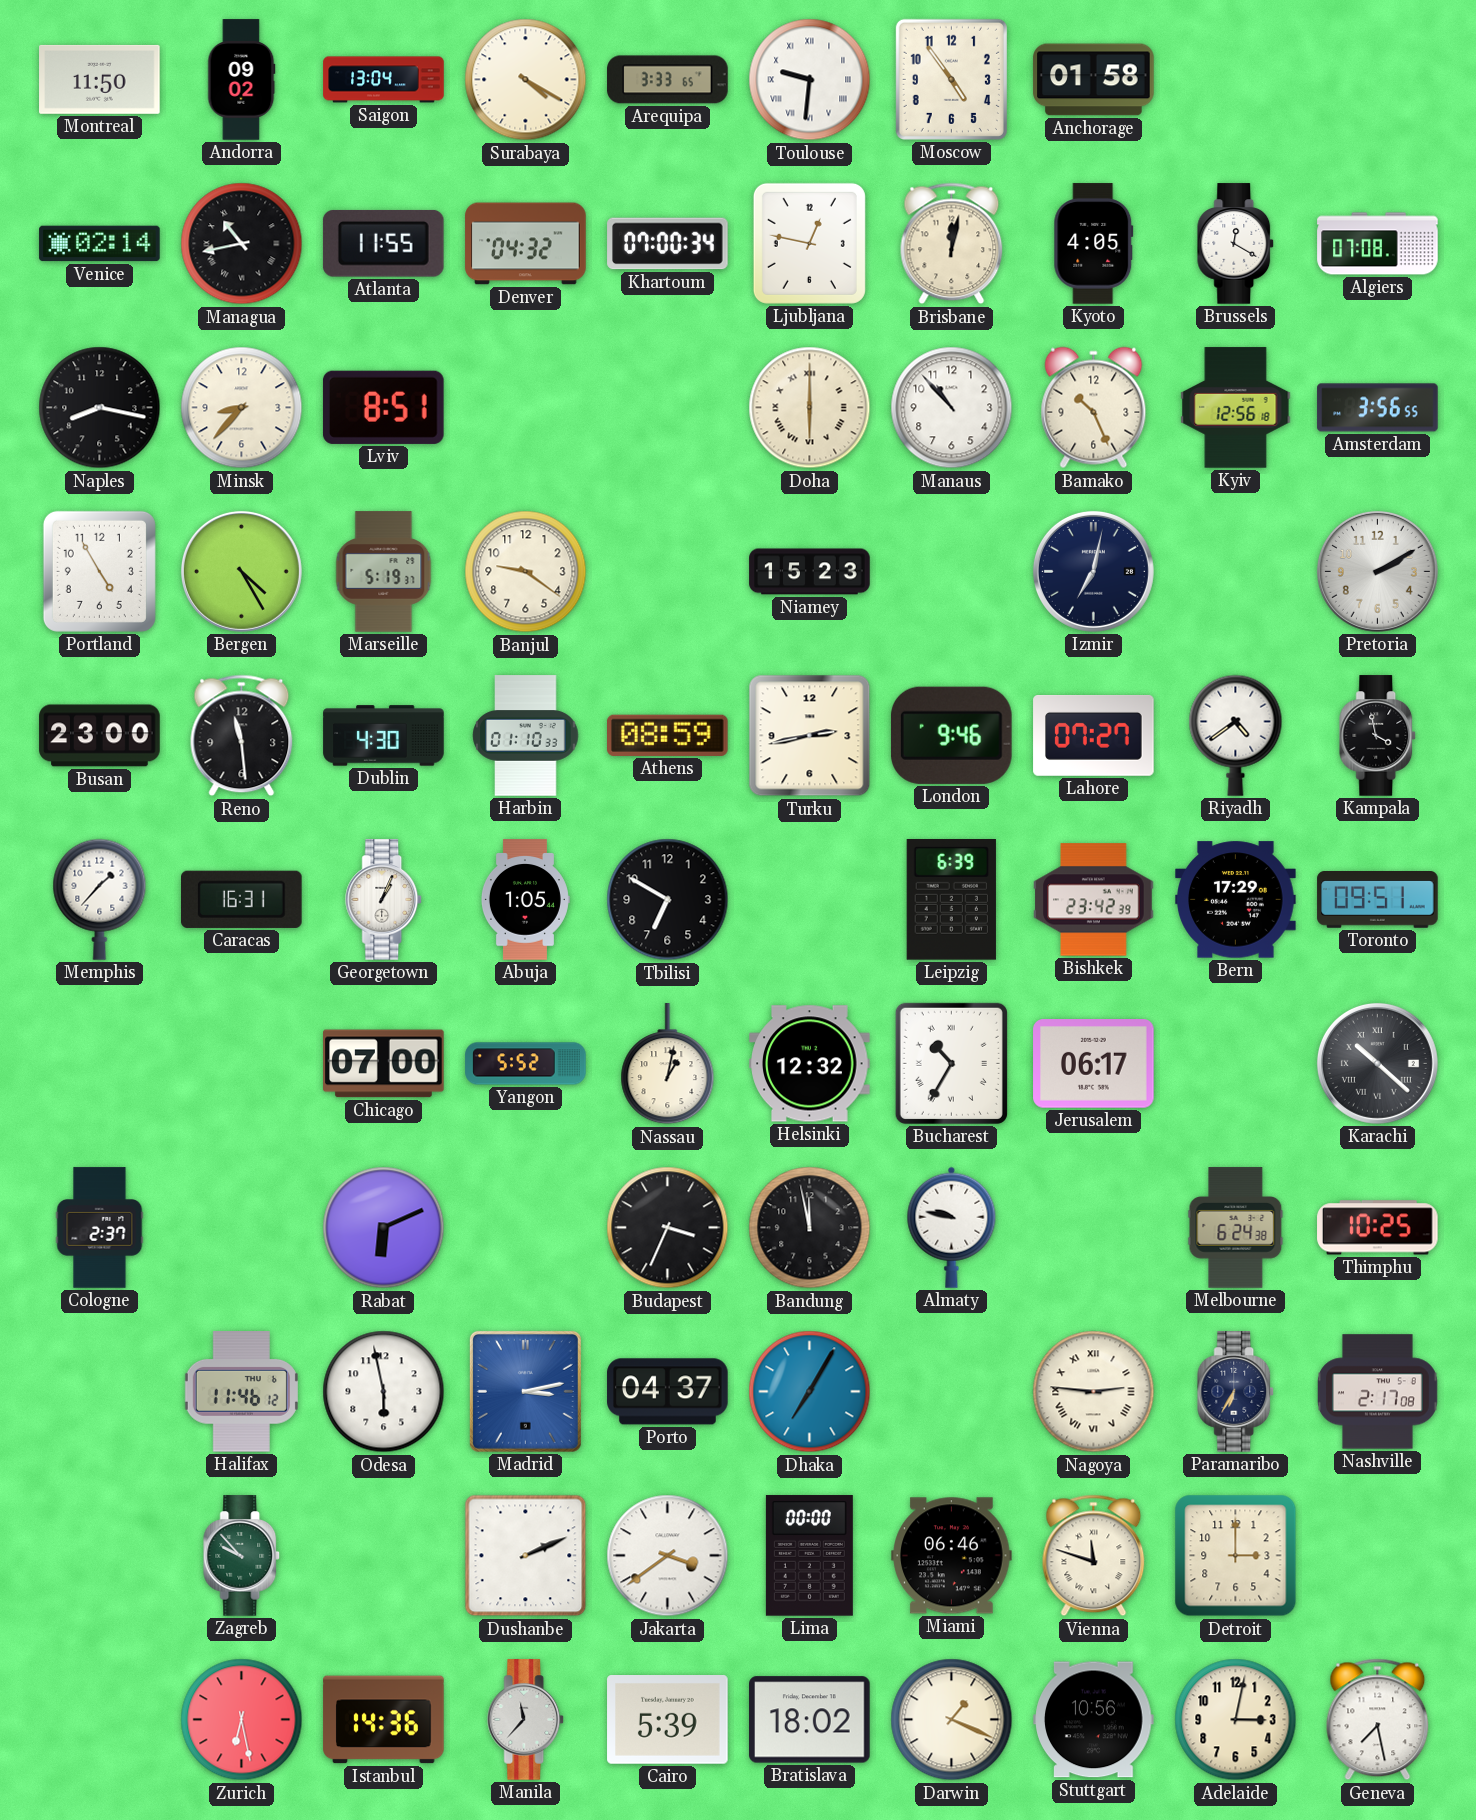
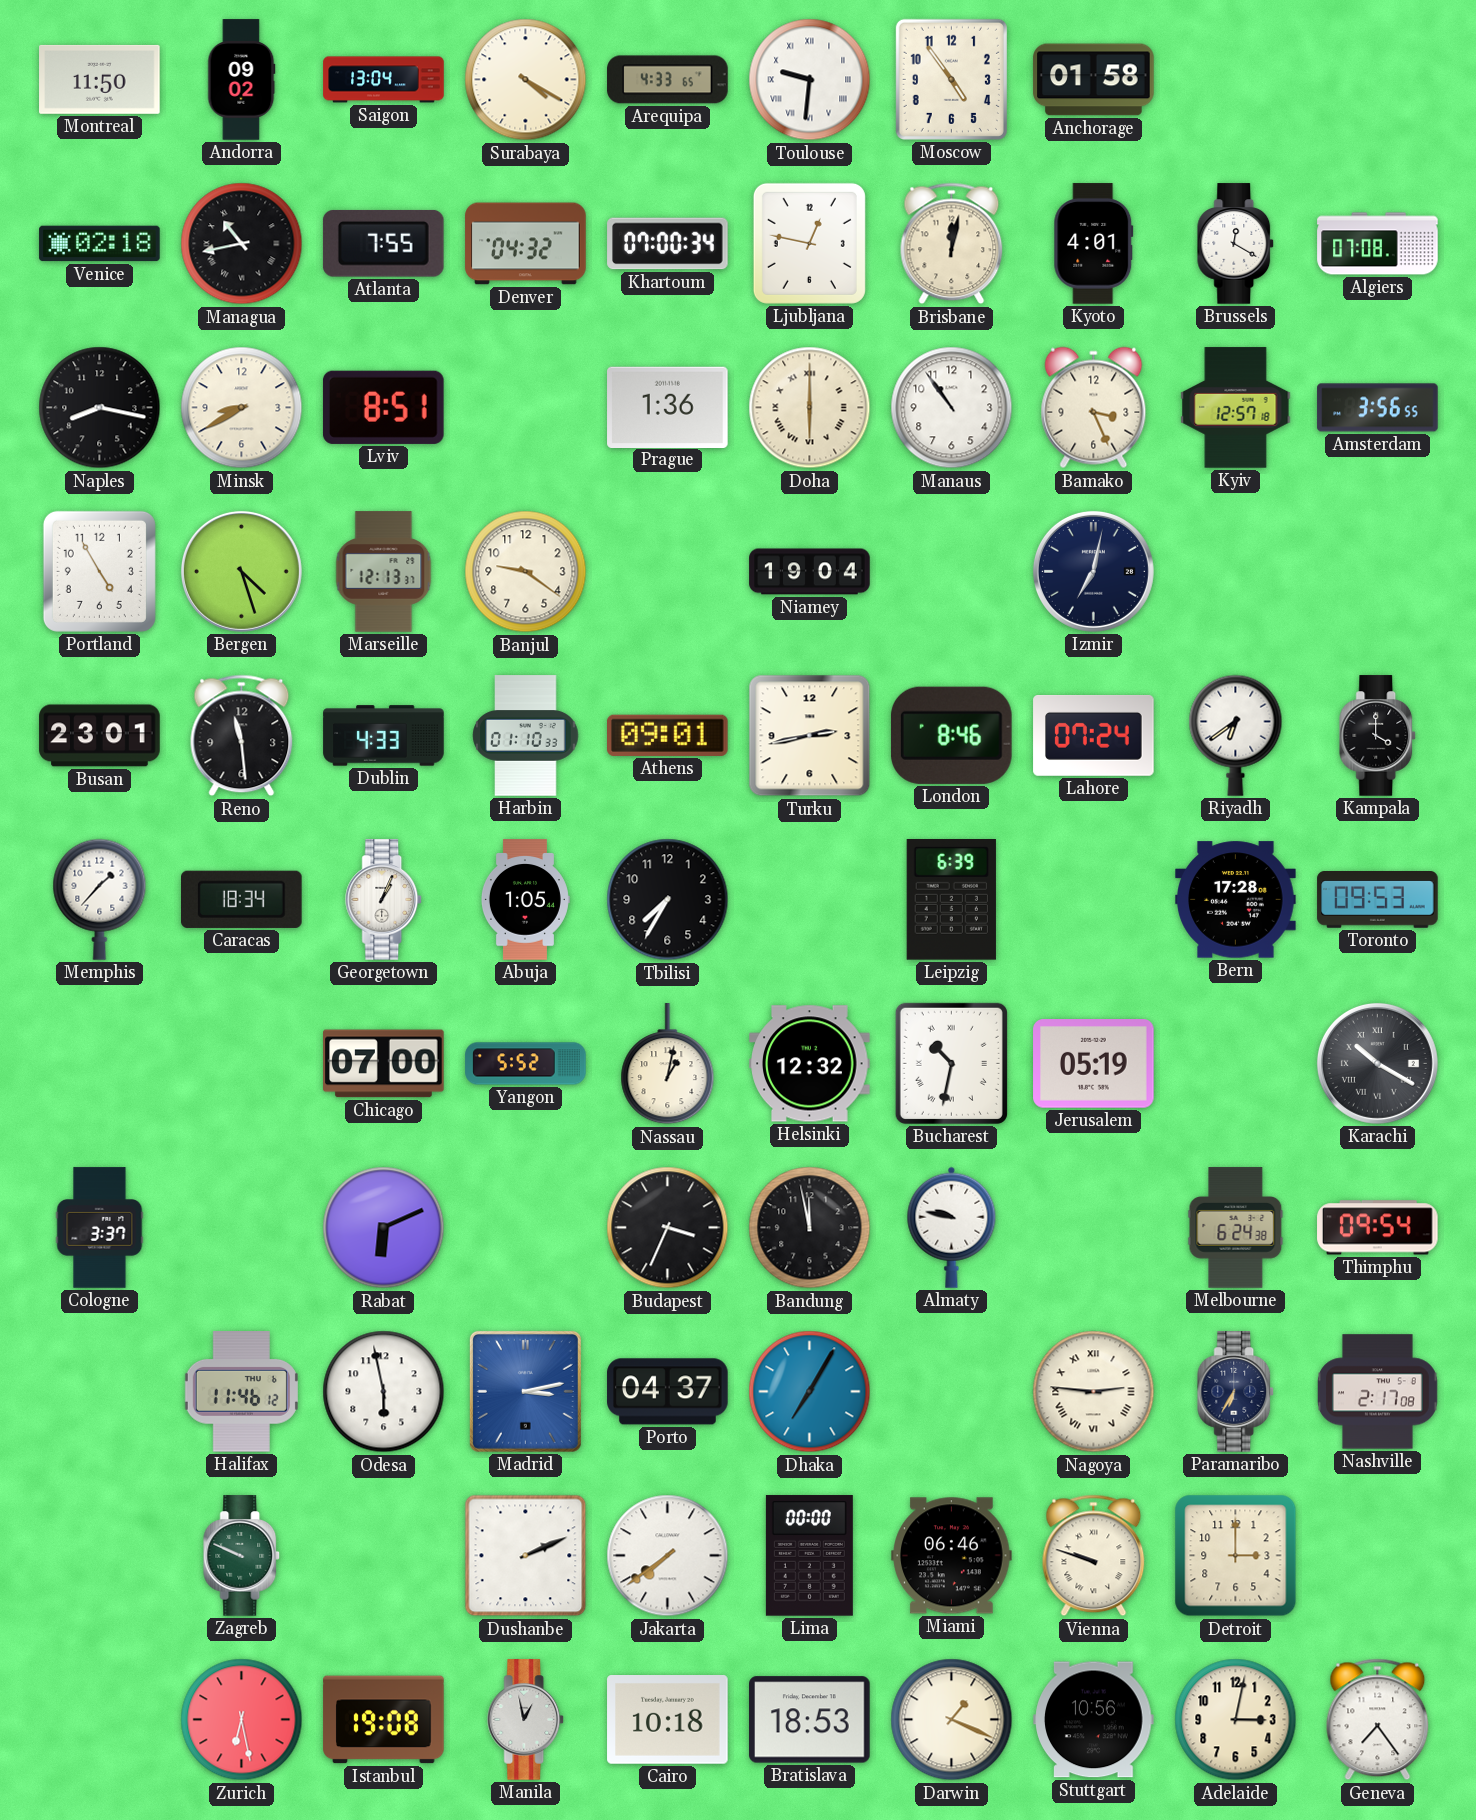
Arequipa: 3:33 -> 4:33
Venice: 02:14 -> 02:18
Atlanta: 11:55 -> 7:55
Kyoto: 4:05 -> 4:01
Minsk: 8:37 -> 8:40
Prague: none -> 1:36
Manaus: 10:53 -> 10:54
Bamako: 10:26 -> 3:26
Kyiv: 12:56 -> 12:57
Bergen: 4:25 -> 4:27
Marseille: 5:19 -> 12:13
Niamey: 15:23 -> 19:04
Pretoria: 2:10 -> none
Busan: 23:00 -> 23:01
Dublin: 4:30 -> 4:33
Athens: 08:59 -> 09:01
London: 9:46 -> 8:46
Lahore: 07:27 -> 07:24
Riyadh: 4:39 -> 6:39
Kampala: 3:58 -> 4:00
Caracas: 16:31 -> 18:34
Tbilisi: 6:50 -> 7:35
Bishkek: 23:42 -> none
Bern: 17:29 -> 17:28
Toronto: 09:51 -> 09:53
Bucharest: 10:35 -> 10:32
Jerusalem: 06:17 -> 05:19
Karachi: 10:22 -> 10:20
Cologne: 2:37 -> 3:37
Thimphu: 10:25 -> 09:54
Zagreb: 9:53 -> 9:49
Jakarta: 3:39 -> 7:39
Vienna: 11:48 -> 9:48
Istanbul: 14:36 -> 19:08
Manila: 11:37 -> 12:58
Cairo: 5:39 -> 10:18
Bratislava: 18:02 -> 18:53
Geneva: 7:28 -> 7:24
